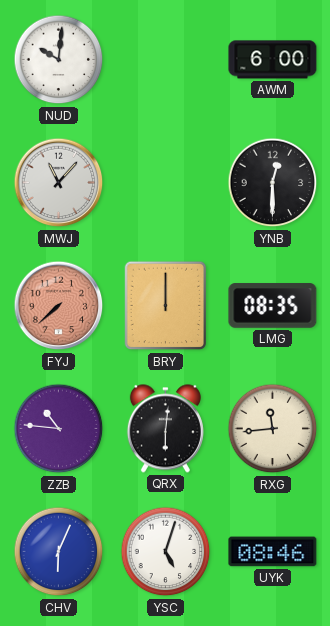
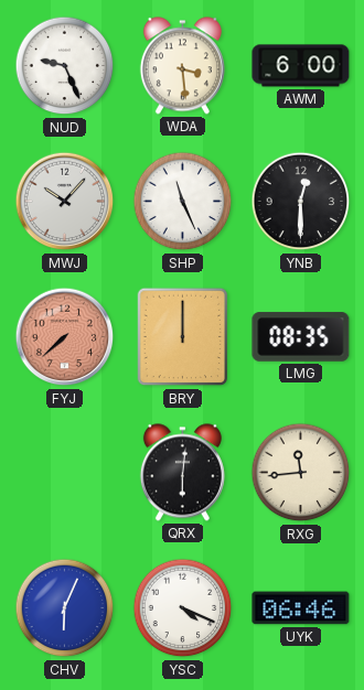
NUD: 10:01 -> 9:26
WDA: none -> 3:29
MWJ: 11:07 -> 10:07
SHP: none -> 11:26
ZZB: 10:46 -> none
YSC: 5:03 -> 4:19
UYK: 08:46 -> 06:46
